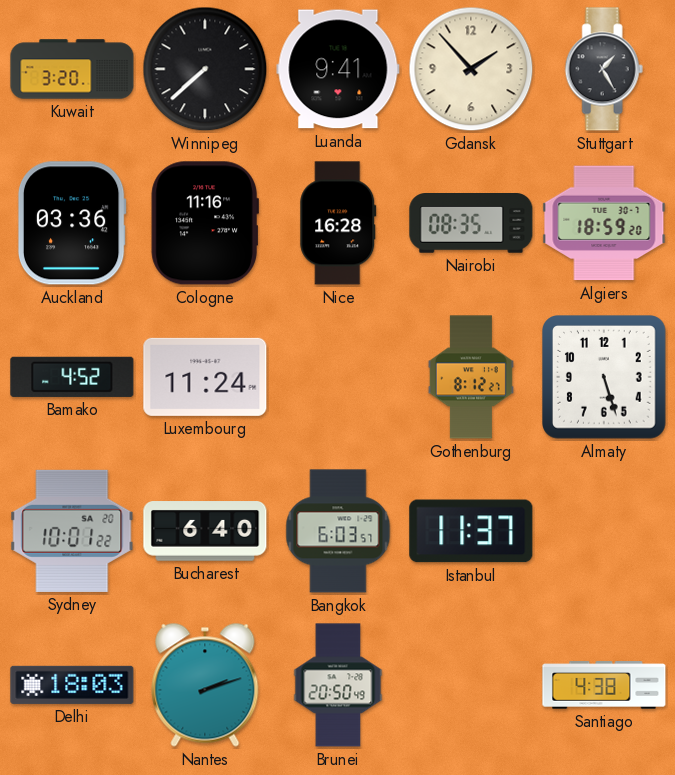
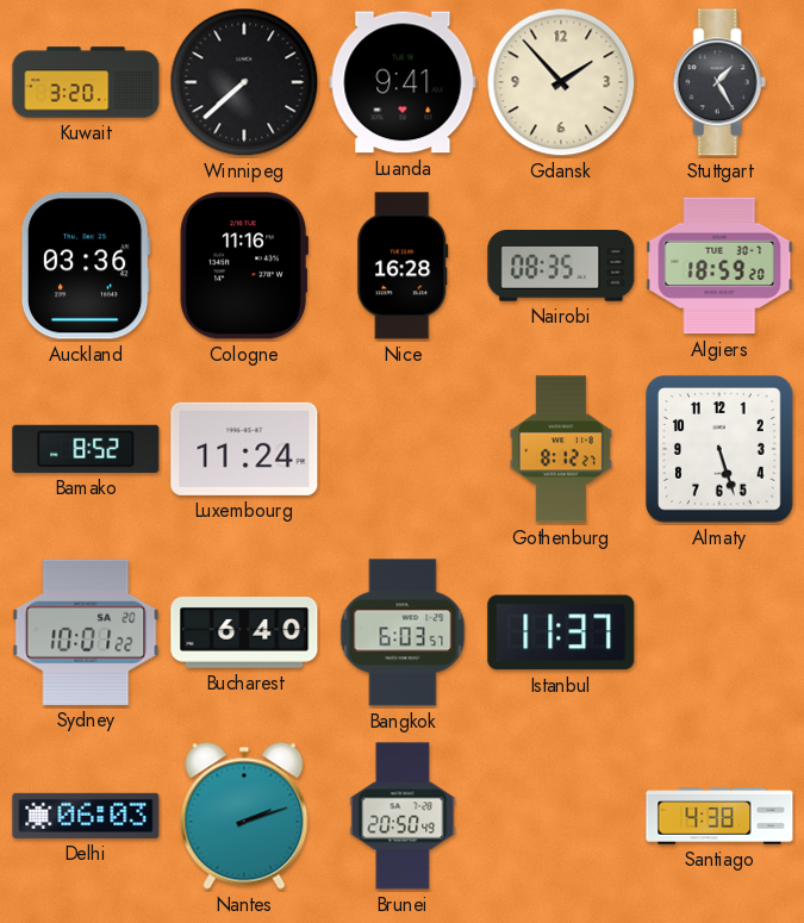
Bamako: 4:52 -> 8:52
Delhi: 18:03 -> 06:03
